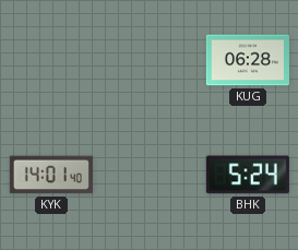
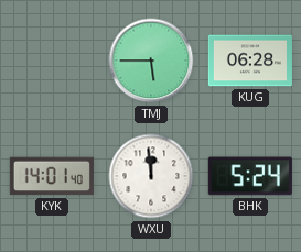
TMJ: none -> 5:45
WXU: none -> 11:59
